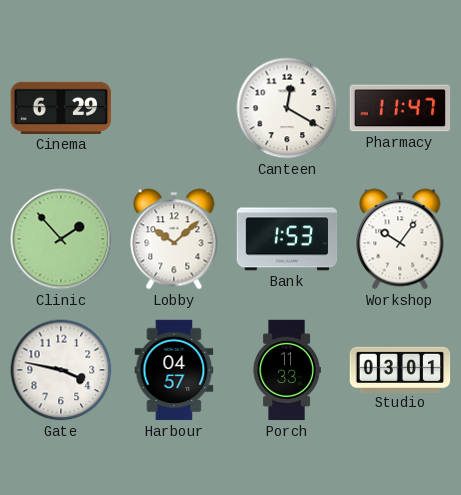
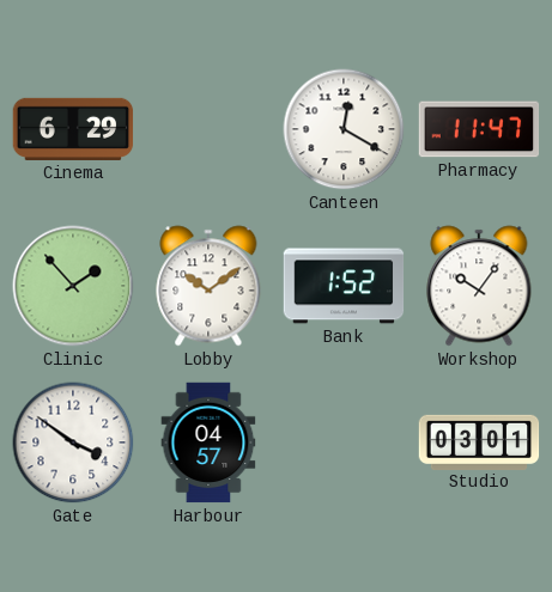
Lobby: 10:08 -> 10:09
Bank: 1:53 -> 1:52
Gate: 3:47 -> 3:51
Porch: 11:33 -> none
